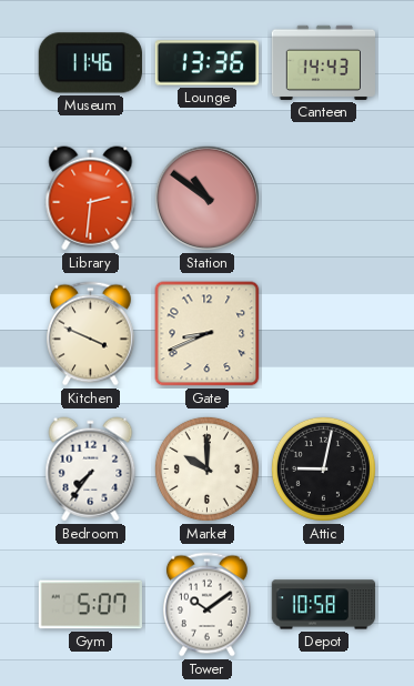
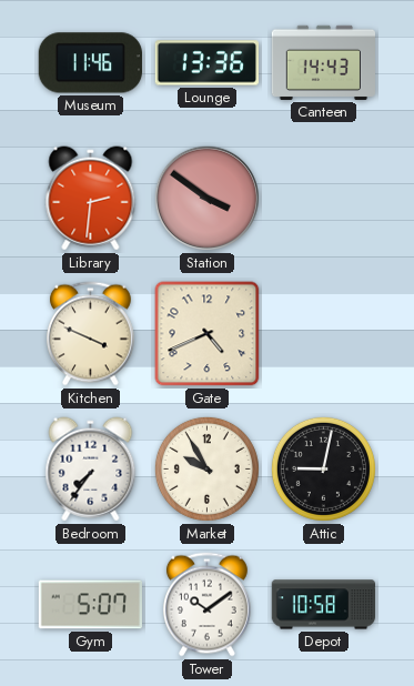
Station: 10:51 -> 3:51
Gate: 8:41 -> 4:41
Market: 10:00 -> 9:55
